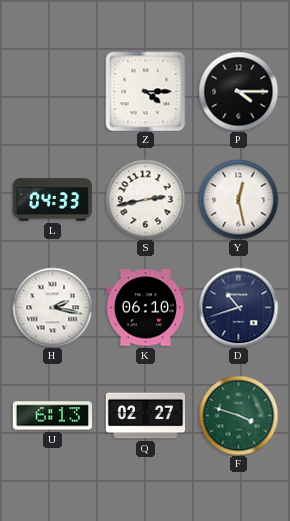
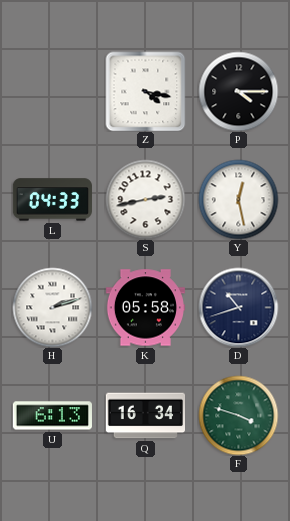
Z: 4:15 -> 4:17
H: 2:17 -> 2:12
K: 06:10 -> 05:58
Q: 02:27 -> 16:34
